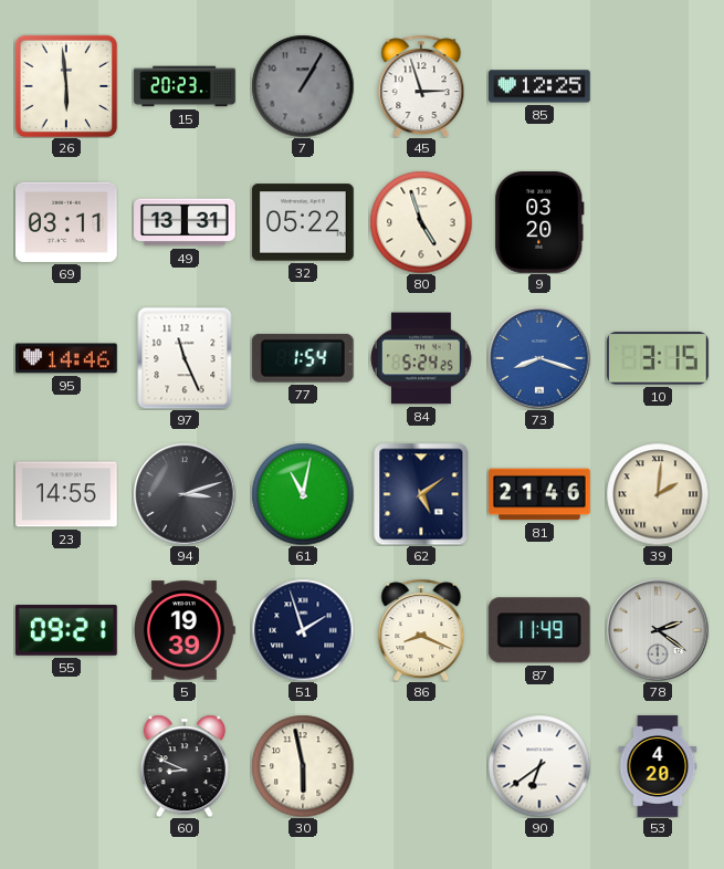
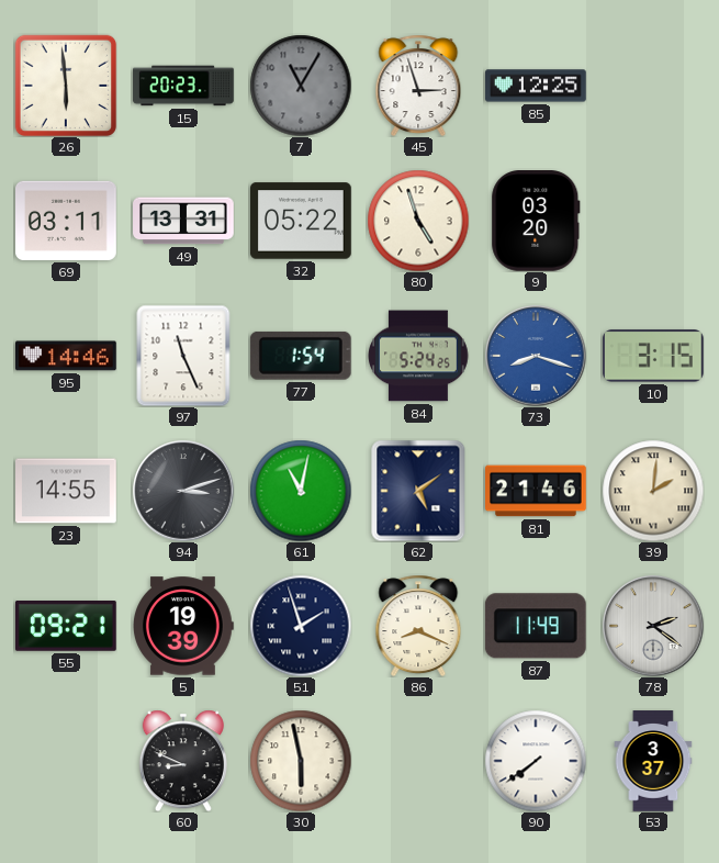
7: 1:05 -> 11:05
90: 6:39 -> 7:39
53: 4:20 -> 3:37
